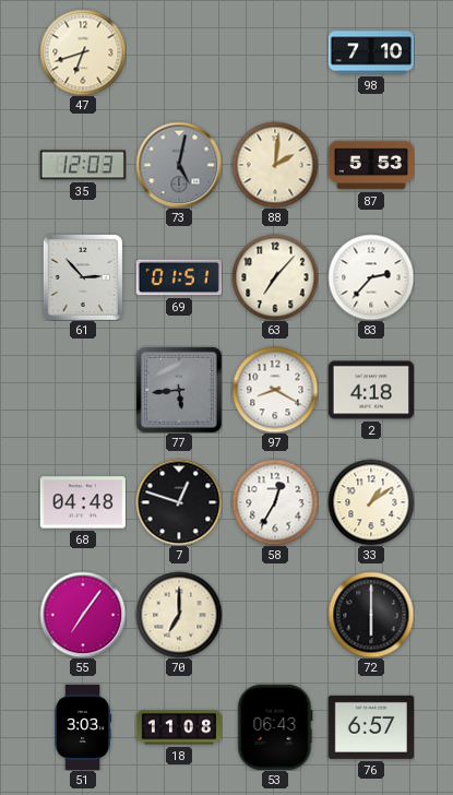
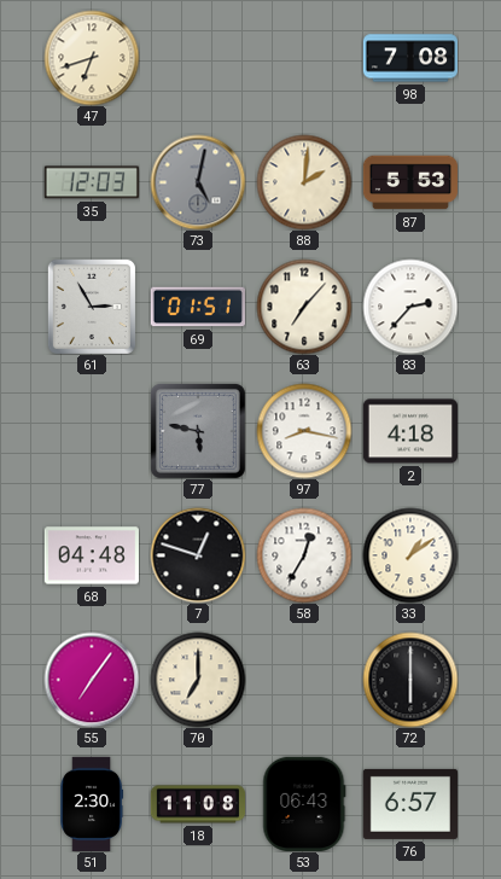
98: 7:10 -> 7:08
61: 2:53 -> 2:55
77: 5:44 -> 5:47
97: 8:20 -> 8:17
51: 3:03 -> 2:30
